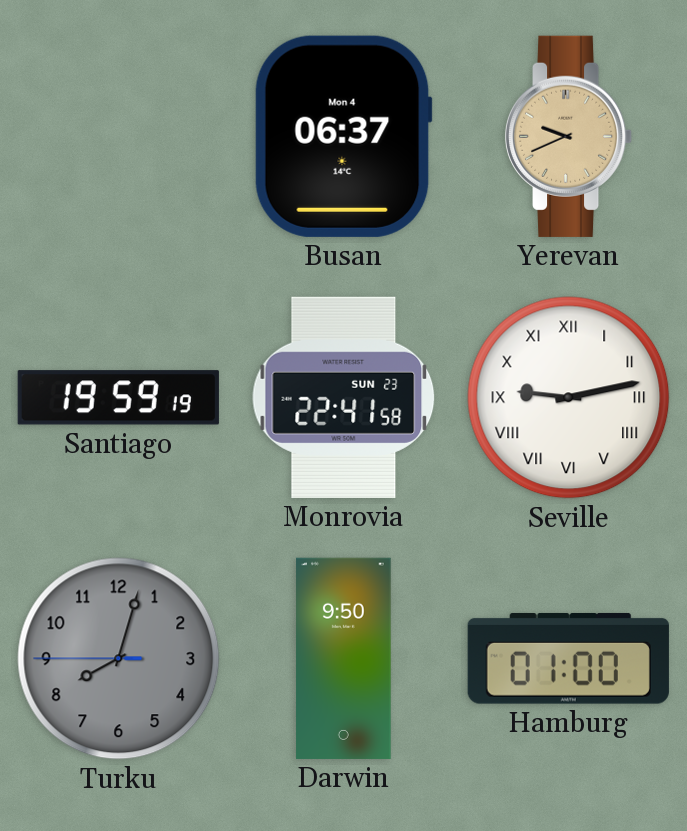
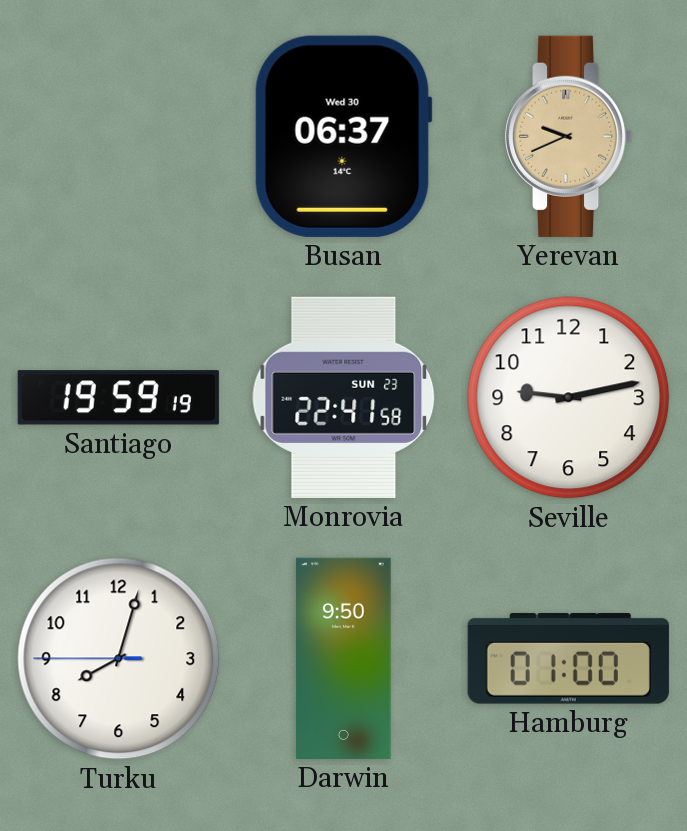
Busan date: Mon 4 -> Wed 30
Seville numerals: Roman -> Arabic
Turku dial: grey -> white
